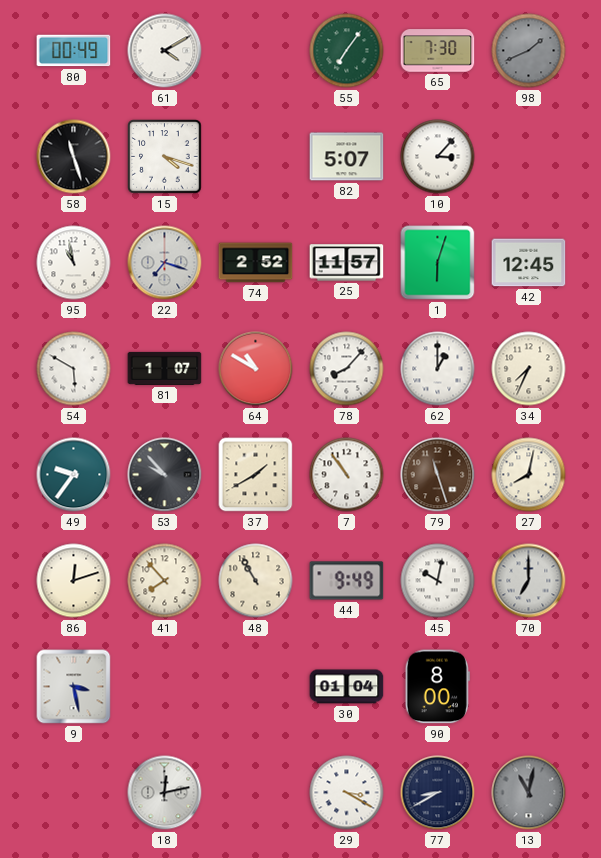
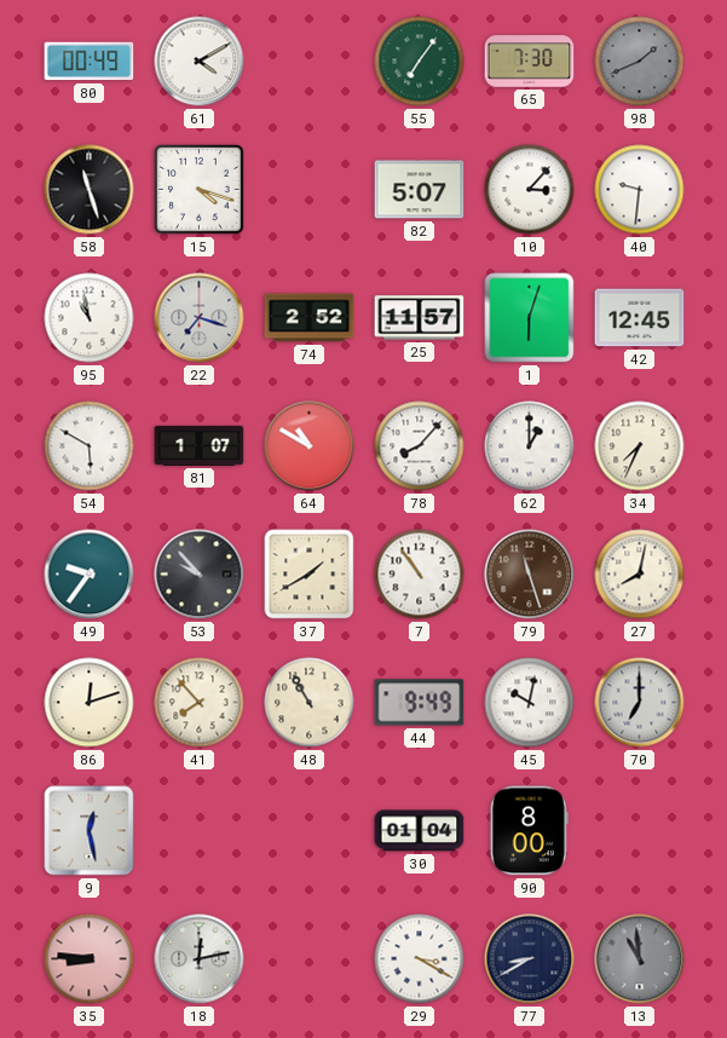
40: none -> 9:31
9: 3:28 -> 12:28
35: none -> 8:46
13: 11:02 -> 10:59
